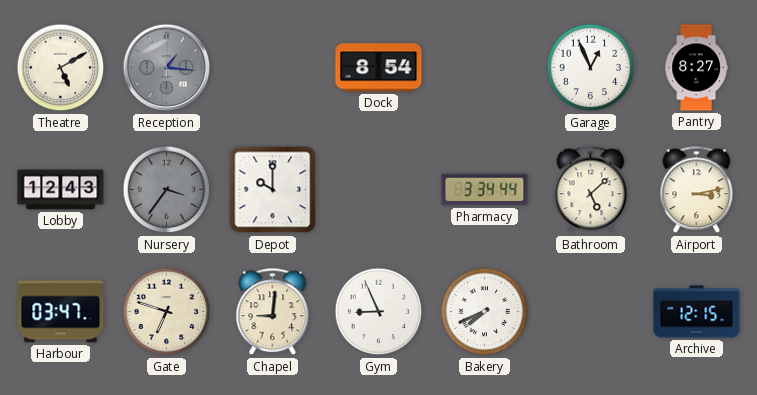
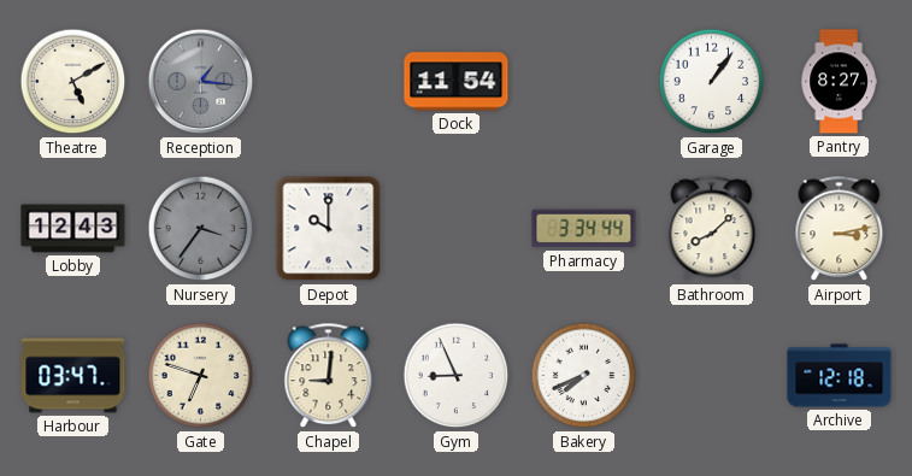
Dock: 8:54 -> 11:54
Garage: 12:56 -> 1:06
Bathroom: 5:08 -> 8:08
Archive: 12:15 -> 12:18
